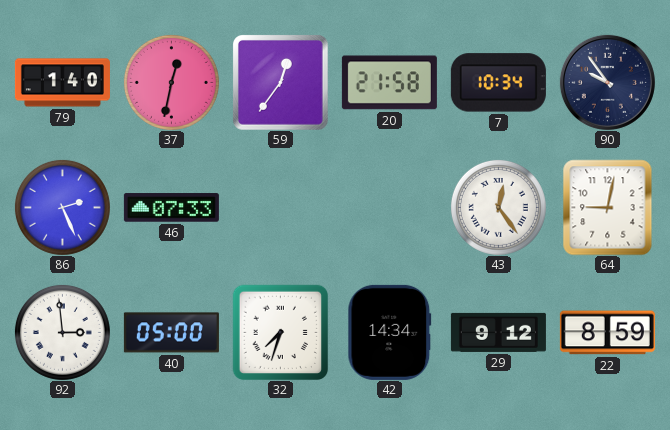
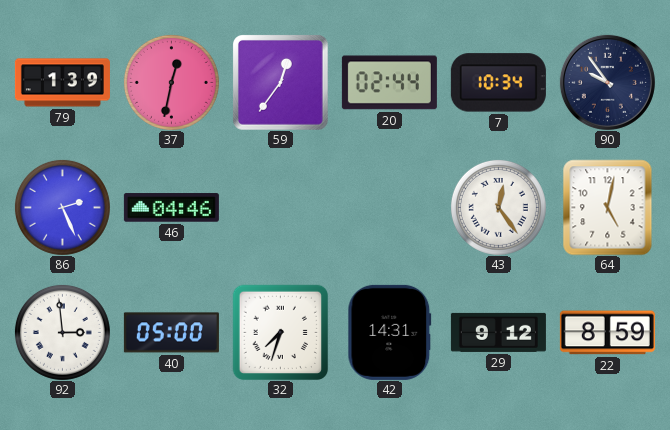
79: 1:40 -> 1:39
20: 21:58 -> 02:44
46: 07:33 -> 04:46
64: 9:02 -> 5:02
42: 14:34 -> 14:31
